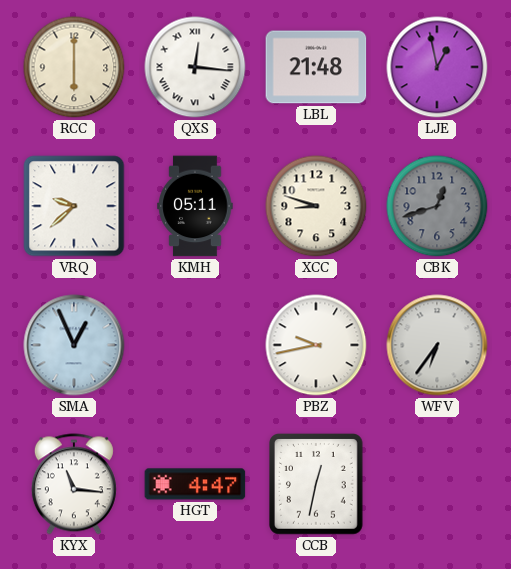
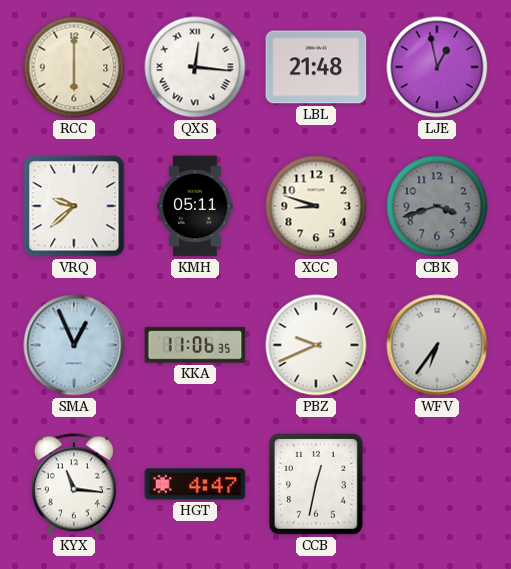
CBK: 12:42 -> 3:42
KKA: none -> 11:06
PBZ: 9:43 -> 9:41
